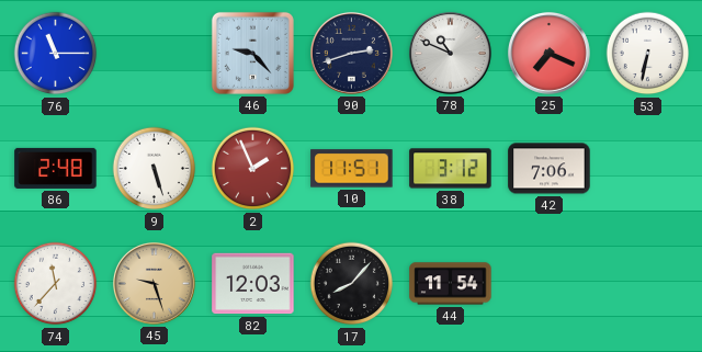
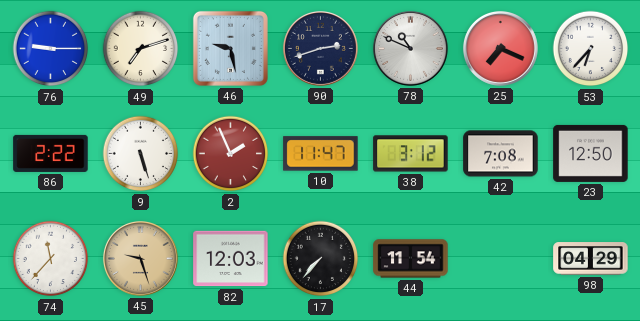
76: 11:15 -> 9:15
49: none -> 7:12
46: 9:23 -> 9:28
53: 6:32 -> 6:37
86: 2:48 -> 2:22
10: 11:51 -> 11:47
42: 7:06 -> 7:08
23: none -> 12:50
17: 8:07 -> 7:37
98: none -> 04:29
